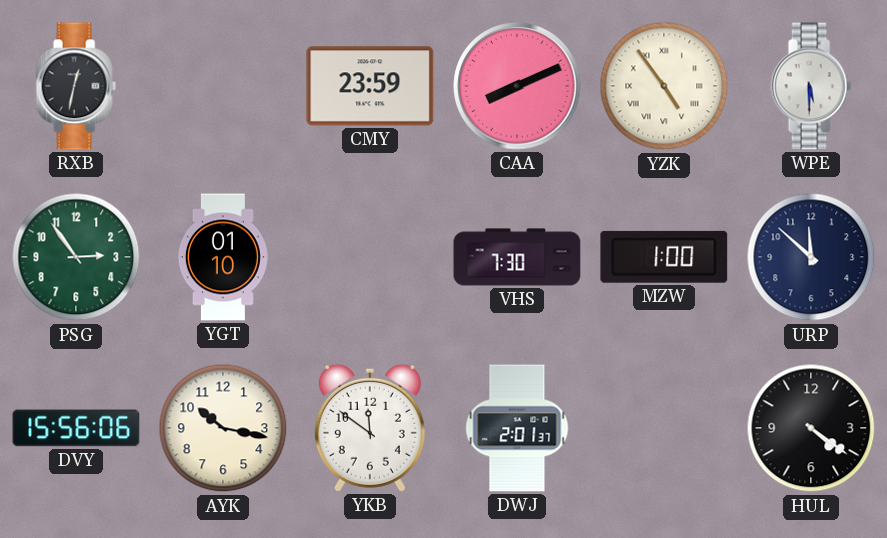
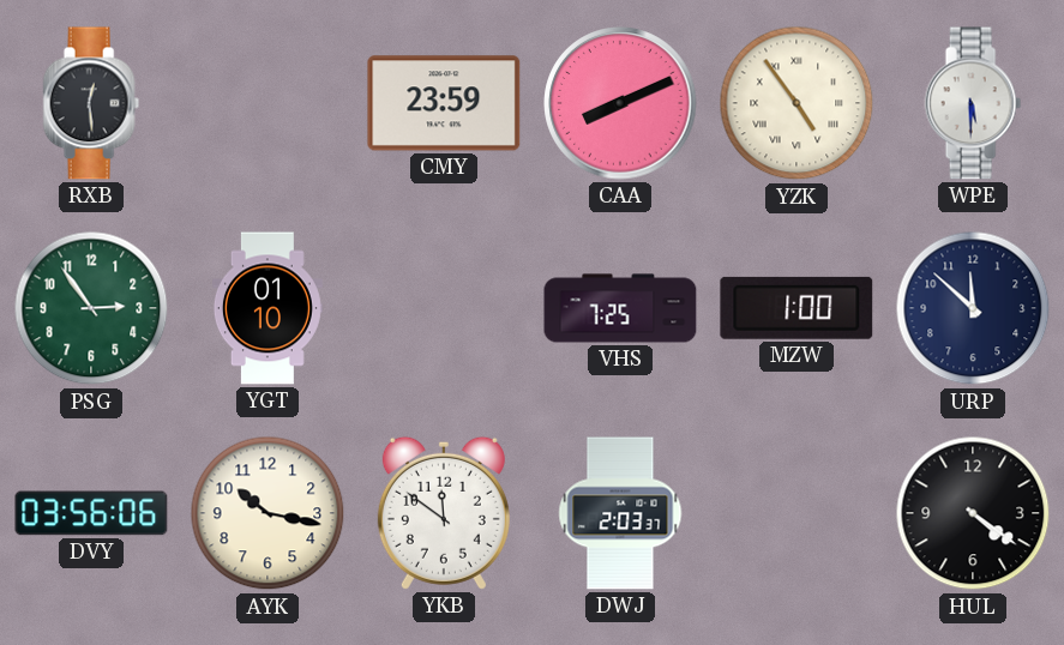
RXB: 12:32 -> 12:29
VHS: 7:30 -> 7:25
DVY: 15:56 -> 03:56
DWJ: 2:01 -> 2:03
